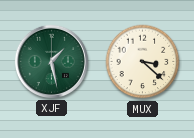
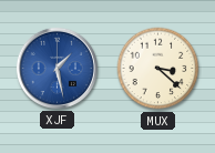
XJF dial: green -> blue
